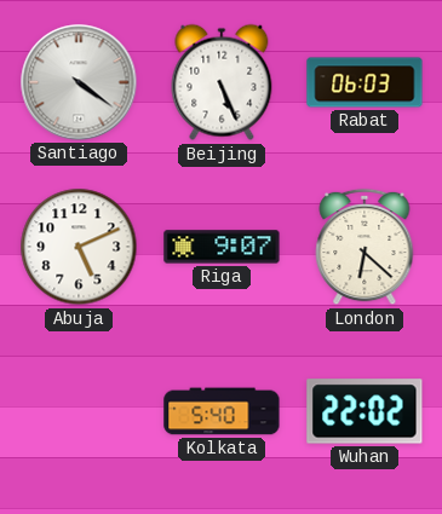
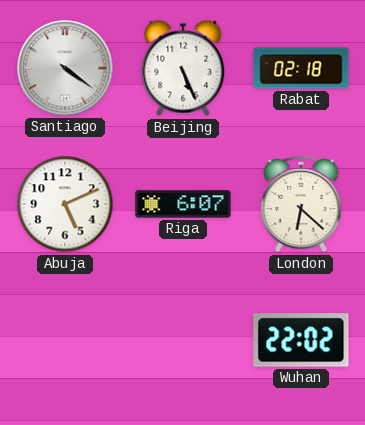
Rabat: 06:03 -> 02:18
Riga: 9:07 -> 6:07
Kolkata: 5:40 -> none
